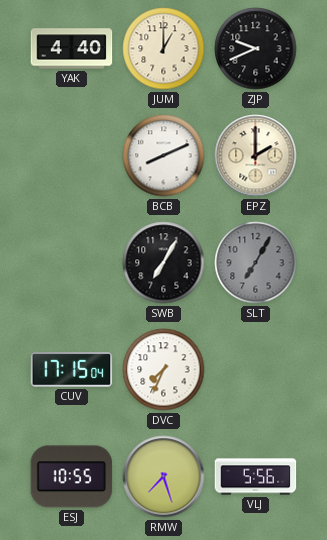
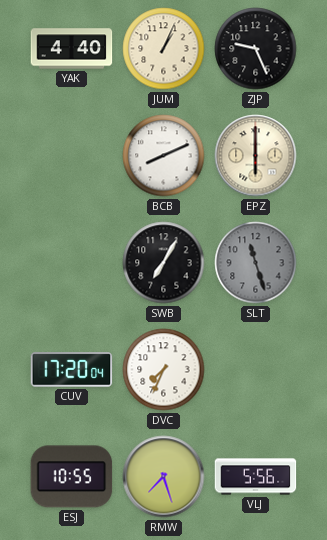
JUM: 1:00 -> 1:04
ZJP: 9:41 -> 9:26
EPZ: 2:00 -> 6:00
SLT: 7:05 -> 11:27
CUV: 17:15 -> 17:20
